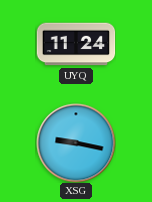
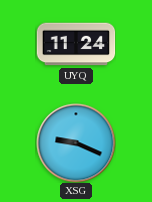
XSG: 9:17 -> 9:19
